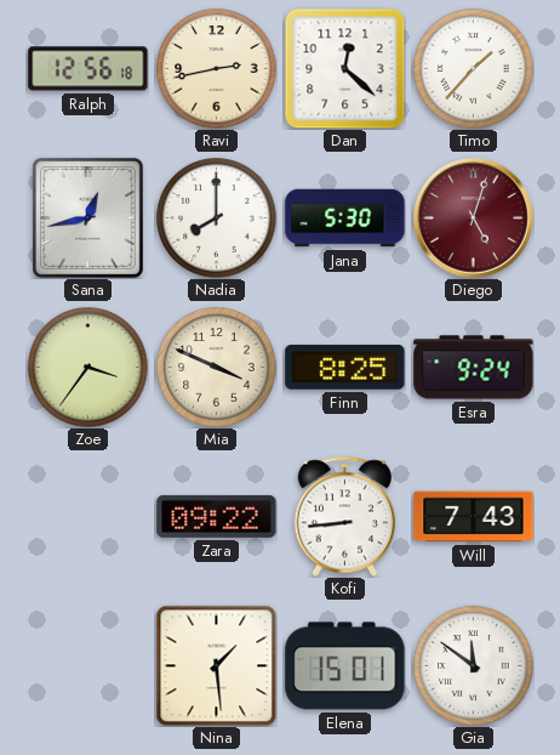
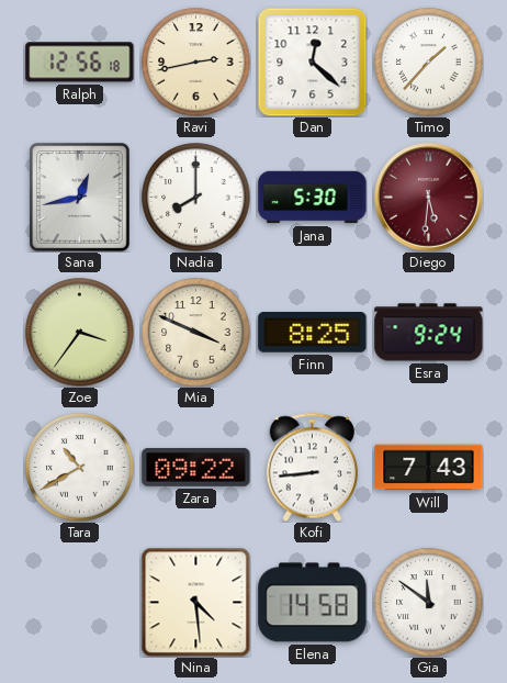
Diego: 5:03 -> 5:31
Tara: none -> 10:40
Nina: 1:29 -> 4:29
Elena: 15:01 -> 14:58
